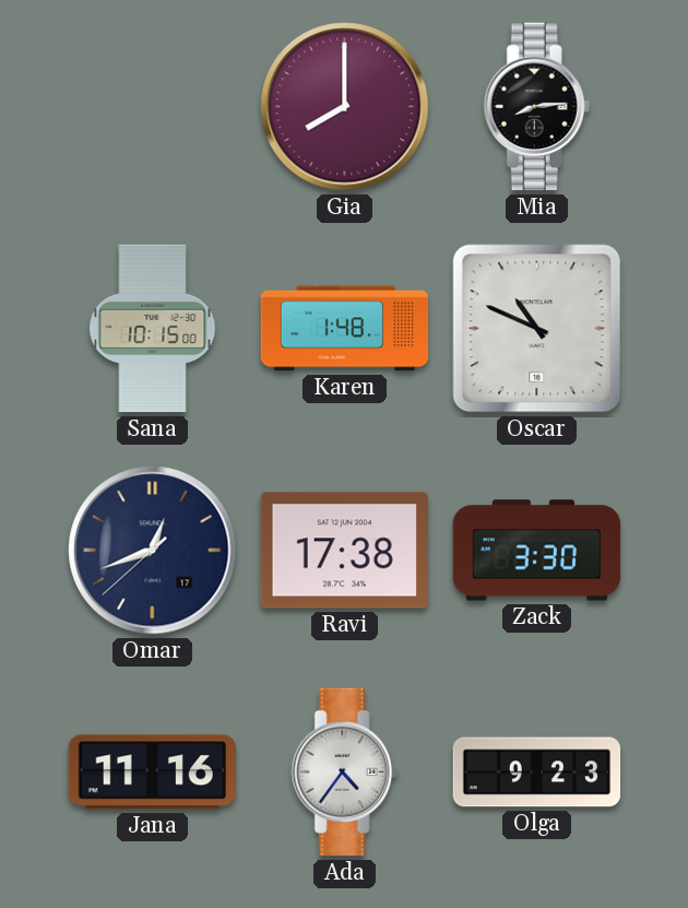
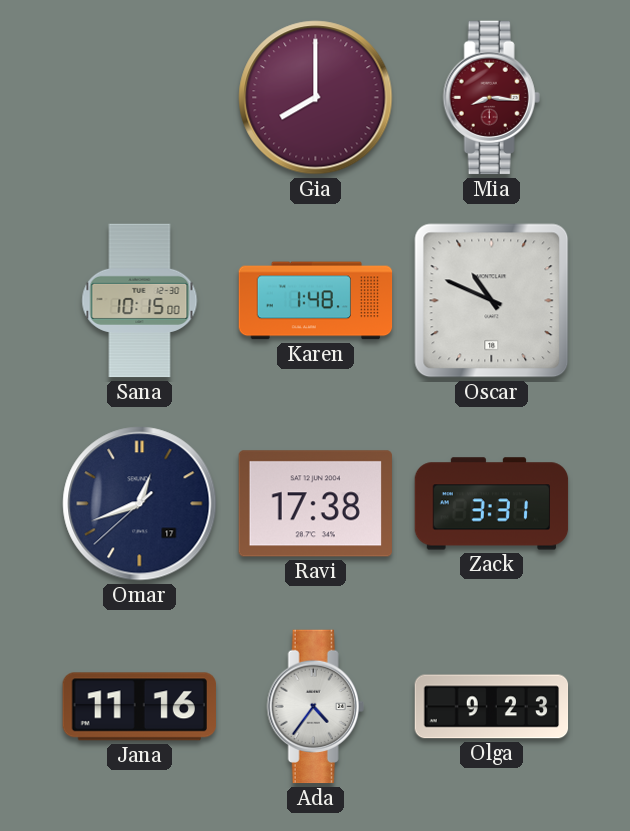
Mia: 8:14 -> 8:16
Mia dial: black -> burgundy
Zack: 3:30 -> 3:31
